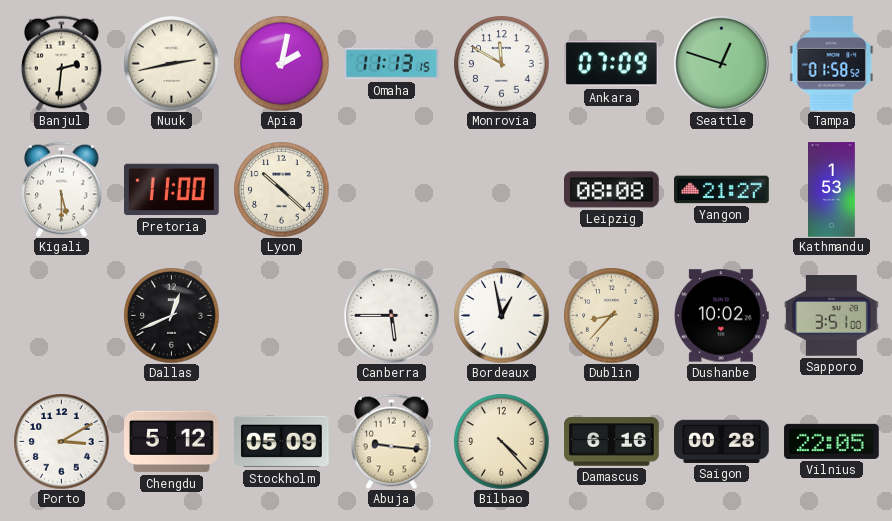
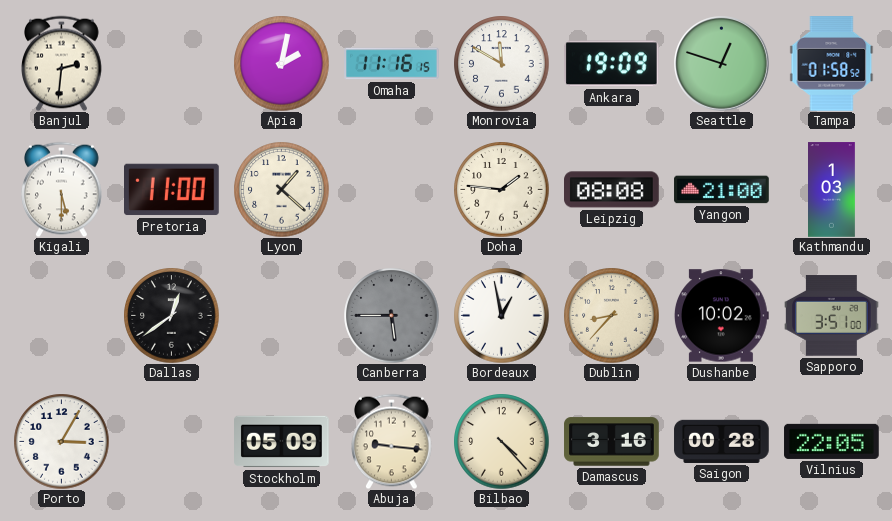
Nuuk: 2:43 -> none
Omaha: 11:13 -> 11:16
Ankara: 07:09 -> 19:09
Lyon: 10:22 -> 1:22
Doha: none -> 1:46
Yangon: 21:27 -> 21:00
Kathmandu: 1:53 -> 1:03
Dallas: 12:41 -> 12:39
Canberra dial: white -> grey
Porto: 3:10 -> 3:05
Chengdu: 5:12 -> none
Damascus: 6:16 -> 3:16
